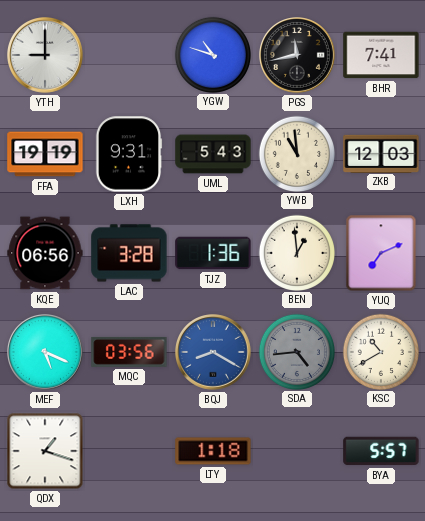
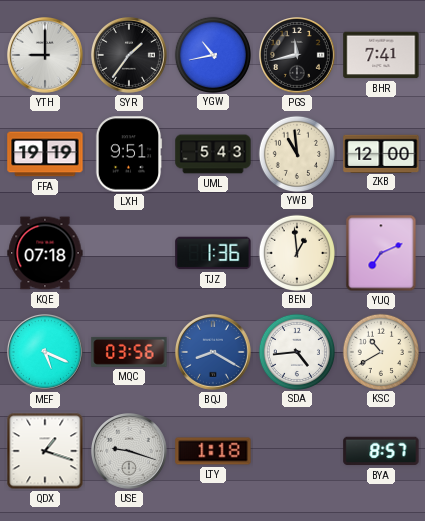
SYR: none -> 1:36
YGW: 10:48 -> 10:43
LXH: 9:31 -> 9:51
ZKB: 12:03 -> 12:00
KQE: 06:56 -> 07:18
LAC: 3:28 -> none
SDA dial: grey -> white
USE: none -> 9:18
BYA: 5:57 -> 8:57
